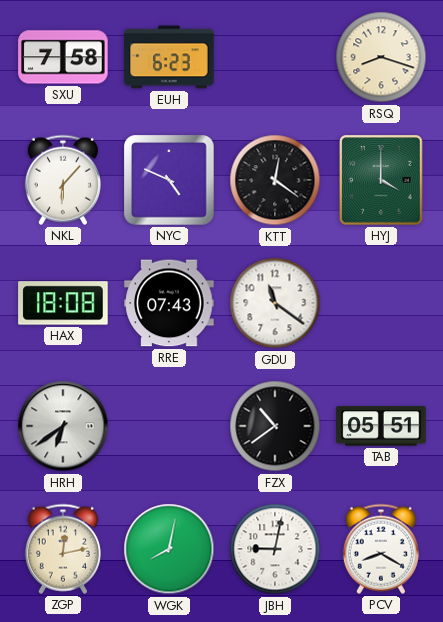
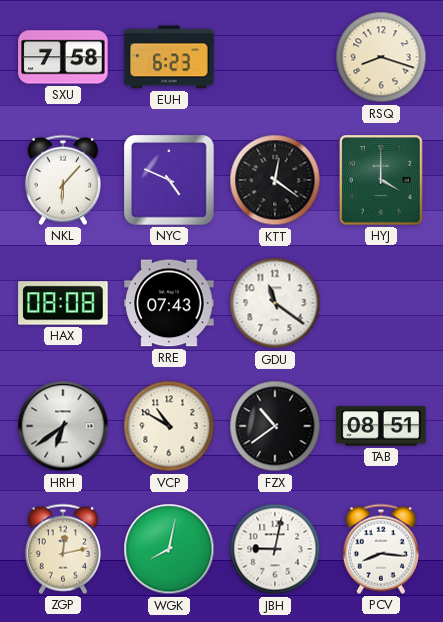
HAX: 18:08 -> 08:08
VCP: none -> 10:50
TAB: 05:51 -> 08:51
PCV: 8:20 -> 8:16
